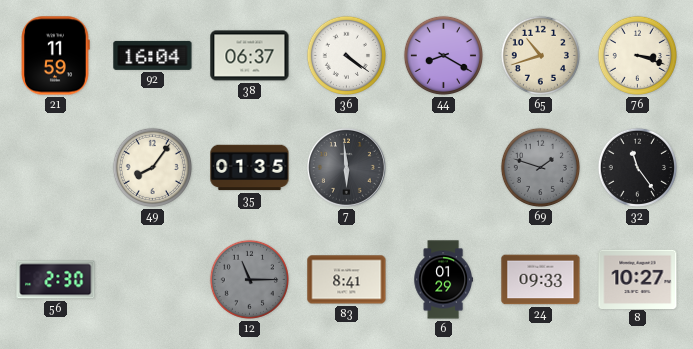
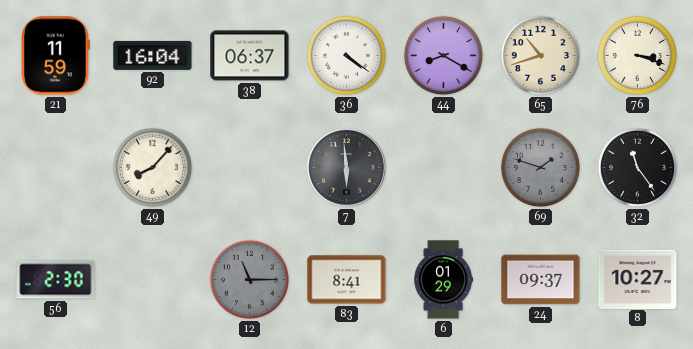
49: 8:06 -> 8:07
35: 01:35 -> none
24: 09:33 -> 09:37
